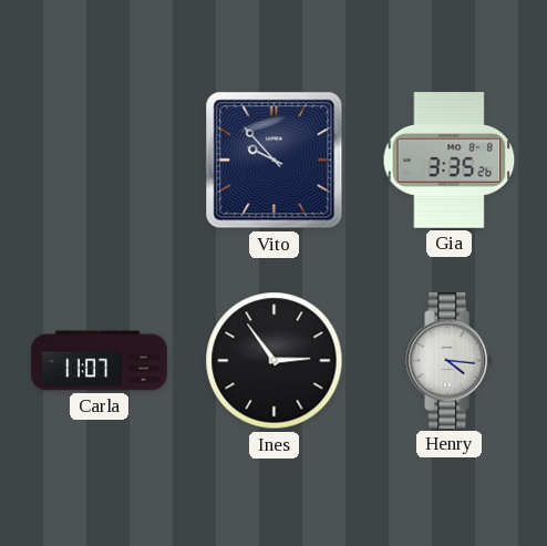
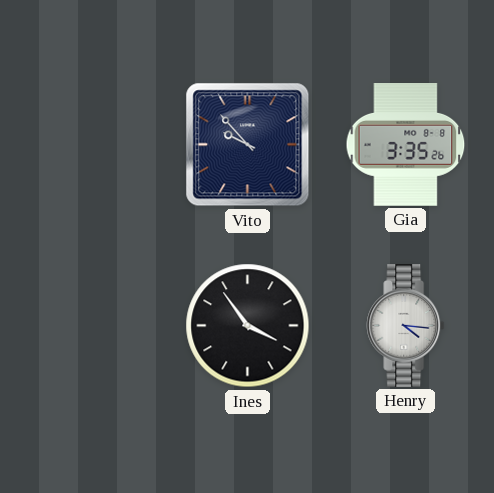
Carla: 11:07 -> none
Ines: 2:54 -> 3:54
